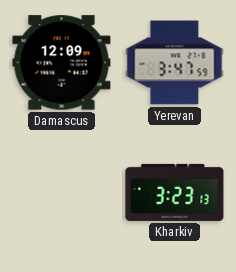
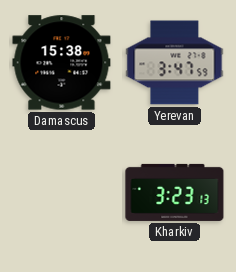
Damascus: 12:09 -> 15:38
